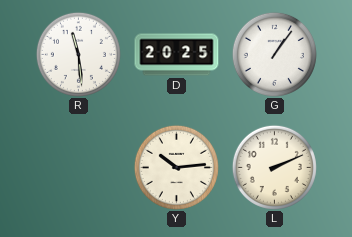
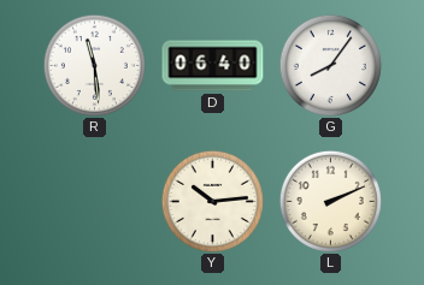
D: 20:25 -> 06:40
G: 1:06 -> 8:06
